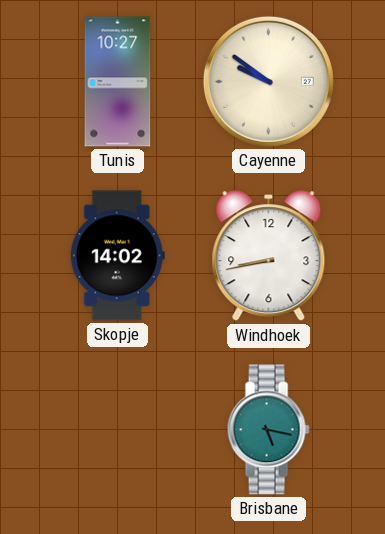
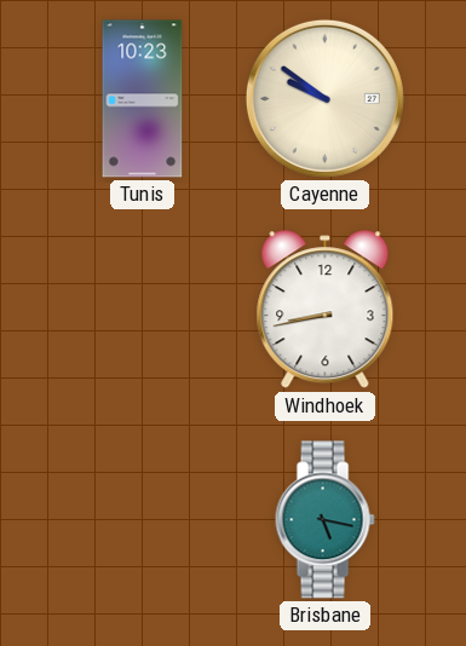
Tunis: 10:27 -> 10:23
Skopje: 14:02 -> none
